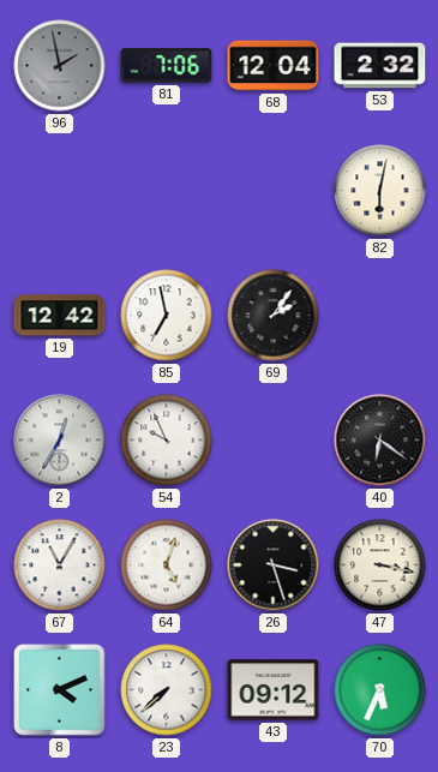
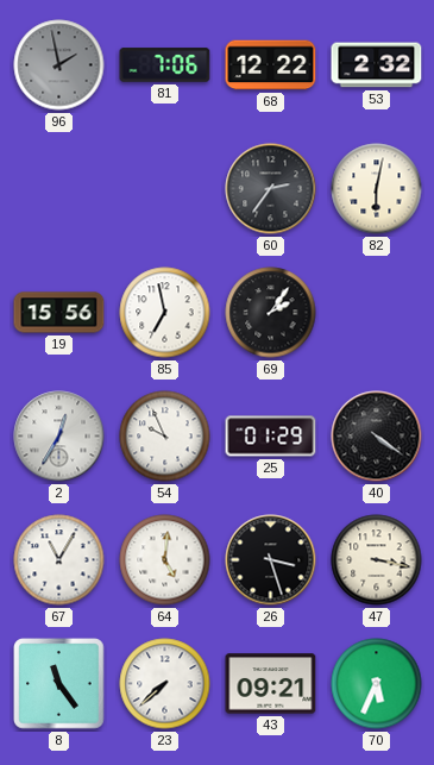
68: 12:04 -> 12:22
60: none -> 2:36
19: 12:42 -> 15:56
25: none -> 01:29
40: 6:21 -> 4:21
64: 5:03 -> 5:01
8: 4:11 -> 11:24
43: 09:12 -> 09:21
